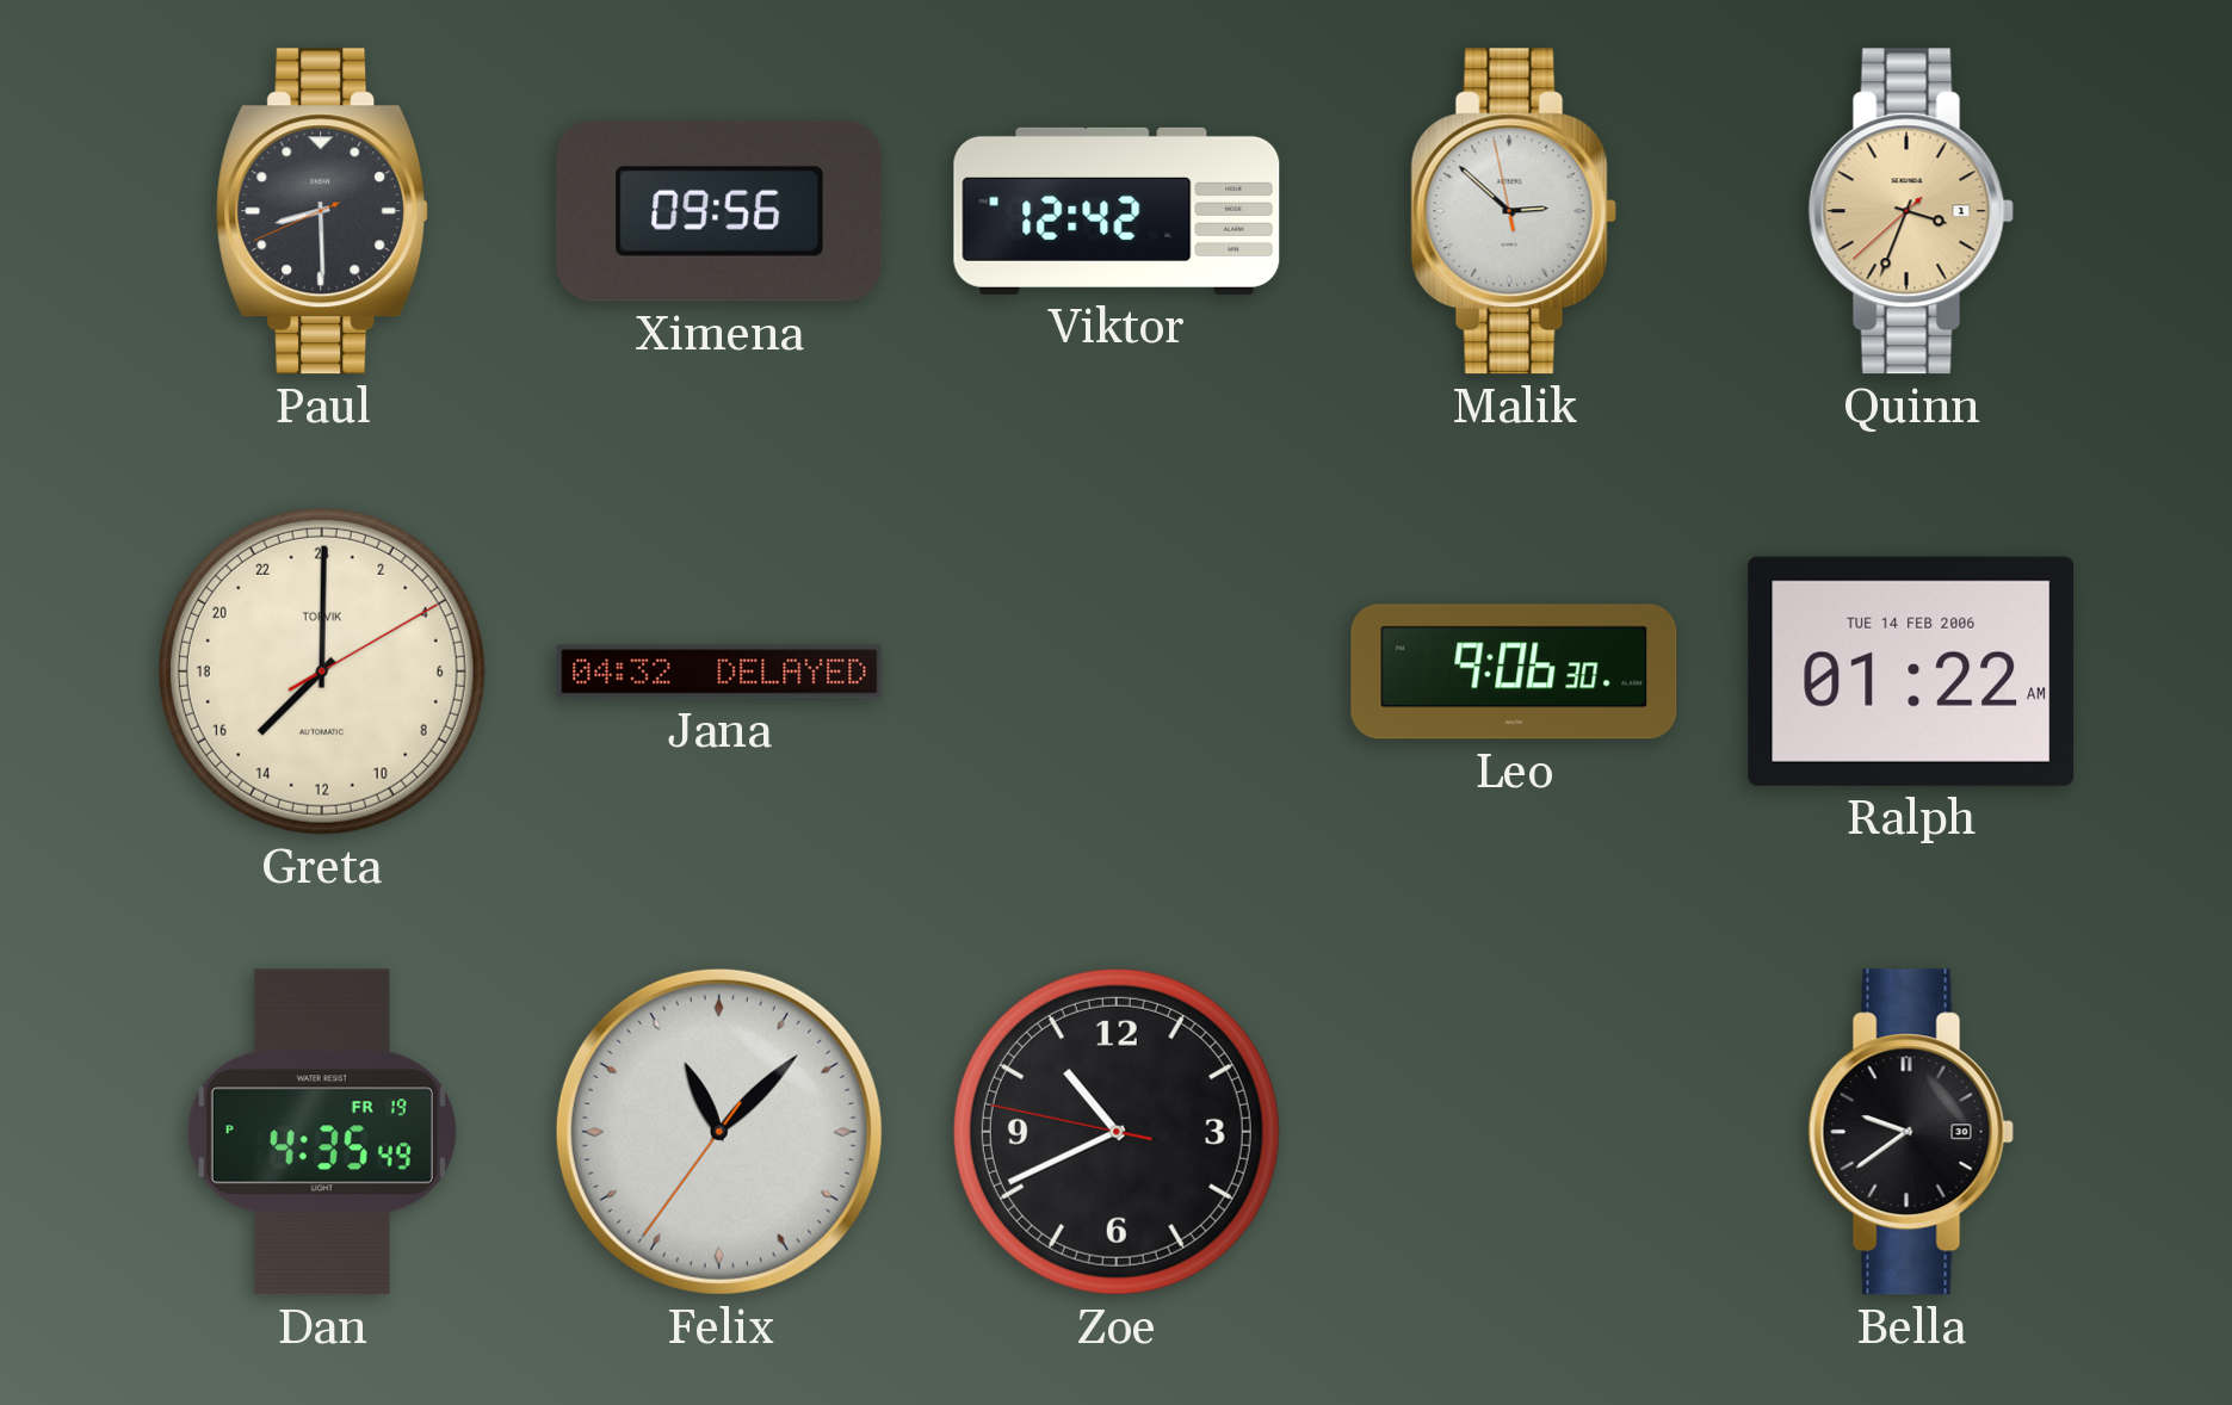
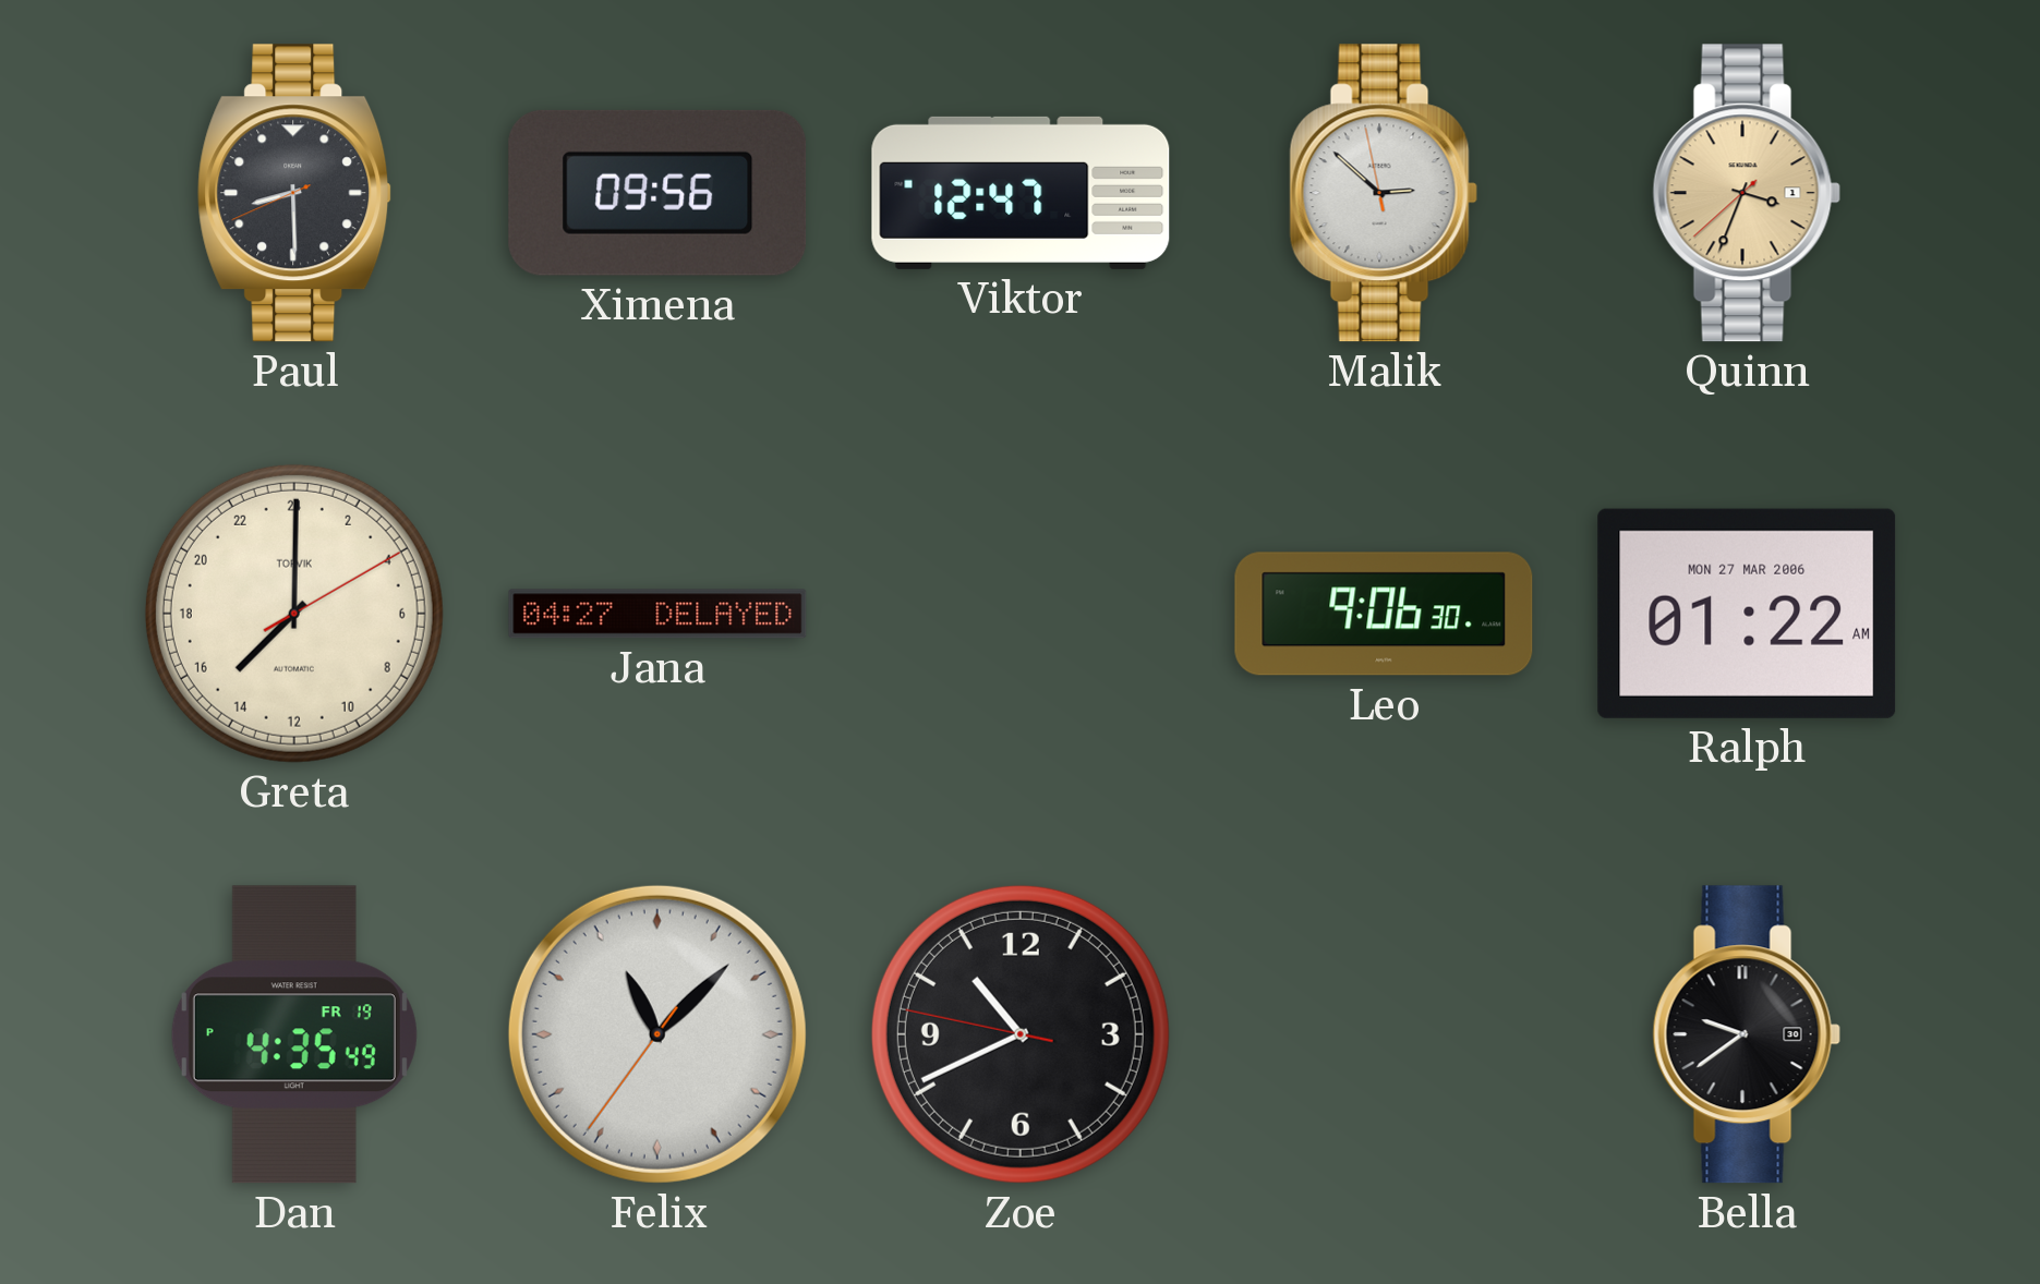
Viktor: 12:42 -> 12:47
Jana: 04:32 -> 04:27
Ralph date: TUE 14 FEB 2006 -> MON 27 MAR 2006
